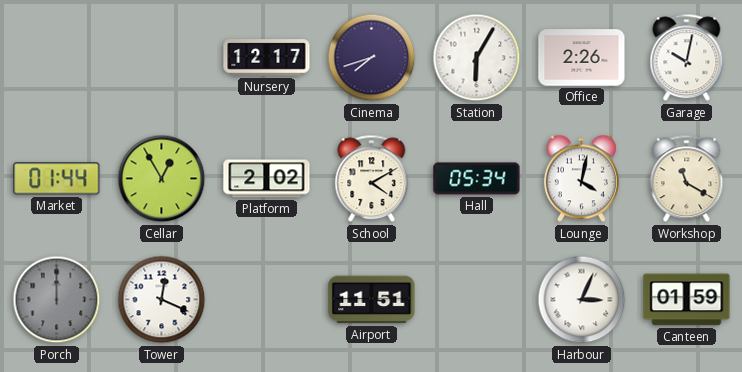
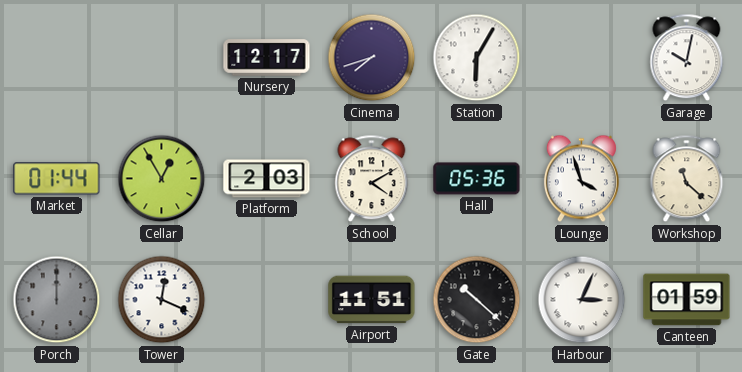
Office: 2:26 -> none
Platform: 2:02 -> 2:03
Hall: 05:34 -> 05:36
Lounge: 4:02 -> 3:57
Workshop: 11:20 -> 11:22
Gate: none -> 10:22
